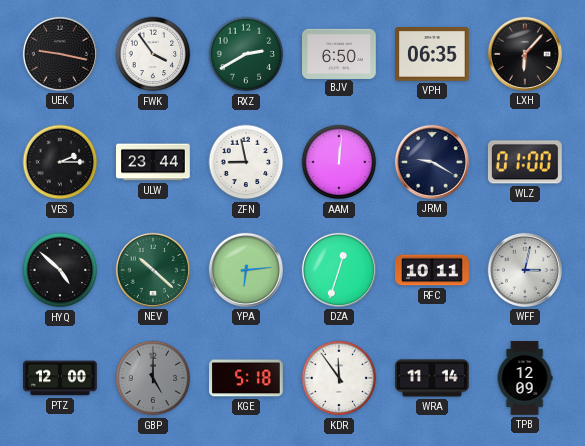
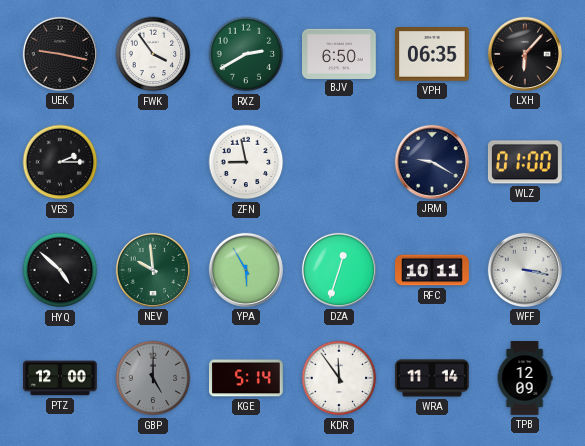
ULW: 23:44 -> none
AAM: 12:01 -> none
NEV: 10:22 -> 9:59
YPA: 6:14 -> 5:55
WFF: 3:02 -> 3:17
KGE: 5:18 -> 5:14
